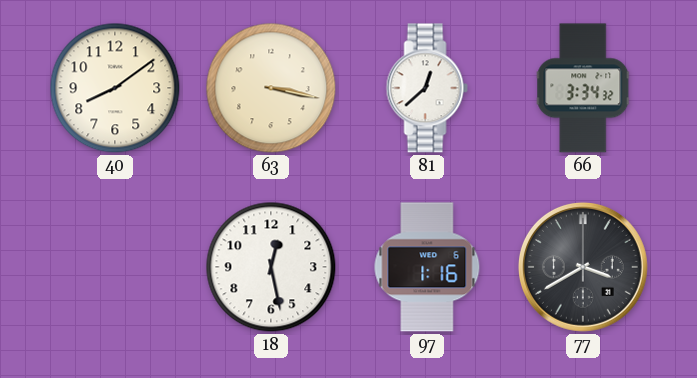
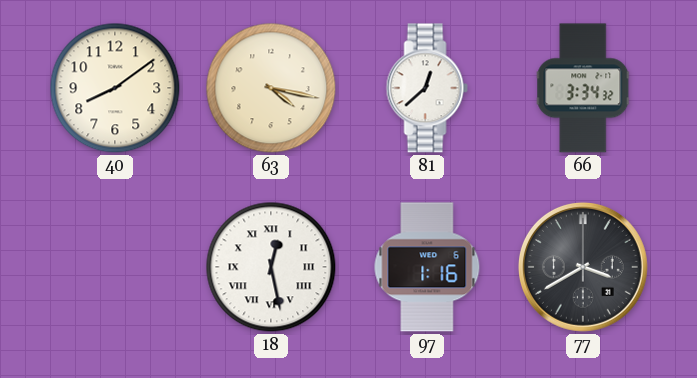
63: 3:17 -> 4:17
18 numerals: Arabic -> Roman
